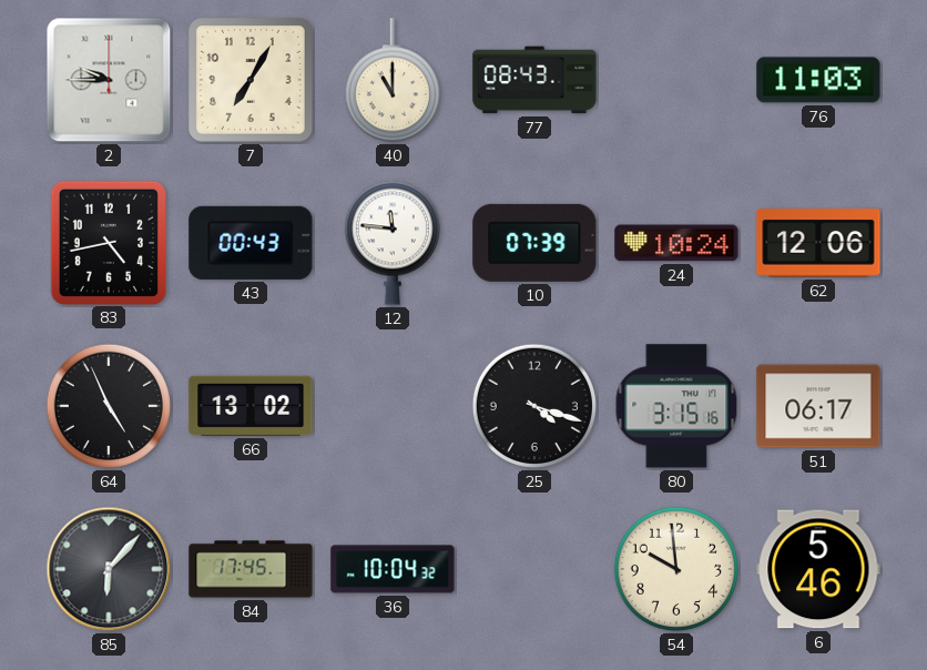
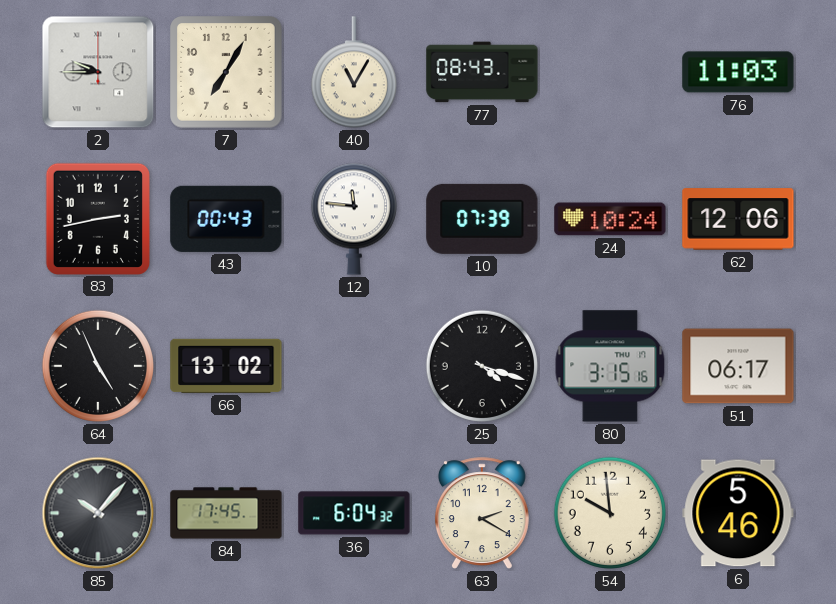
40: 11:00 -> 11:05
83: 4:43 -> 2:43
85: 6:07 -> 10:07
36: 10:04 -> 6:04
63: none -> 2:20
